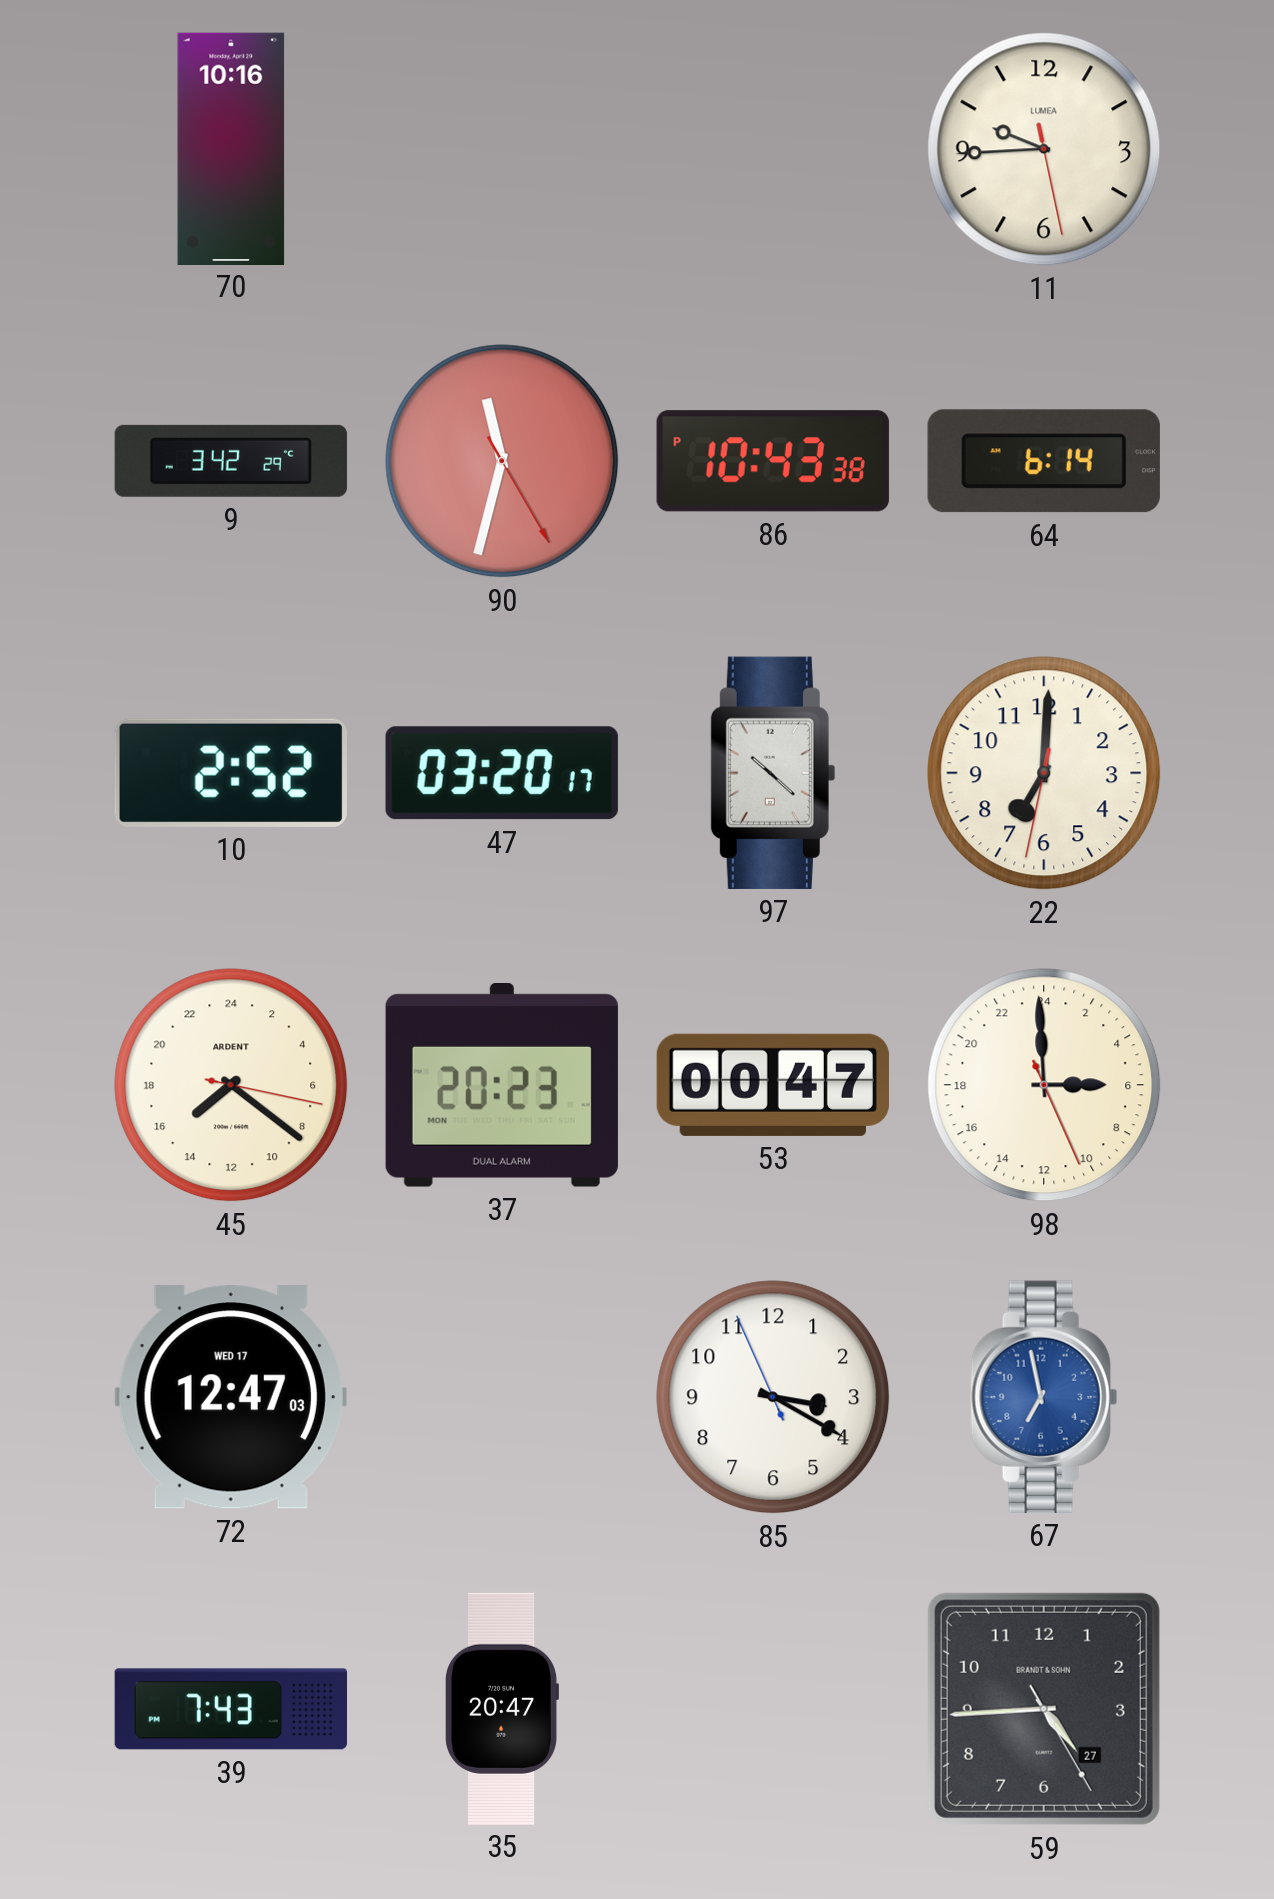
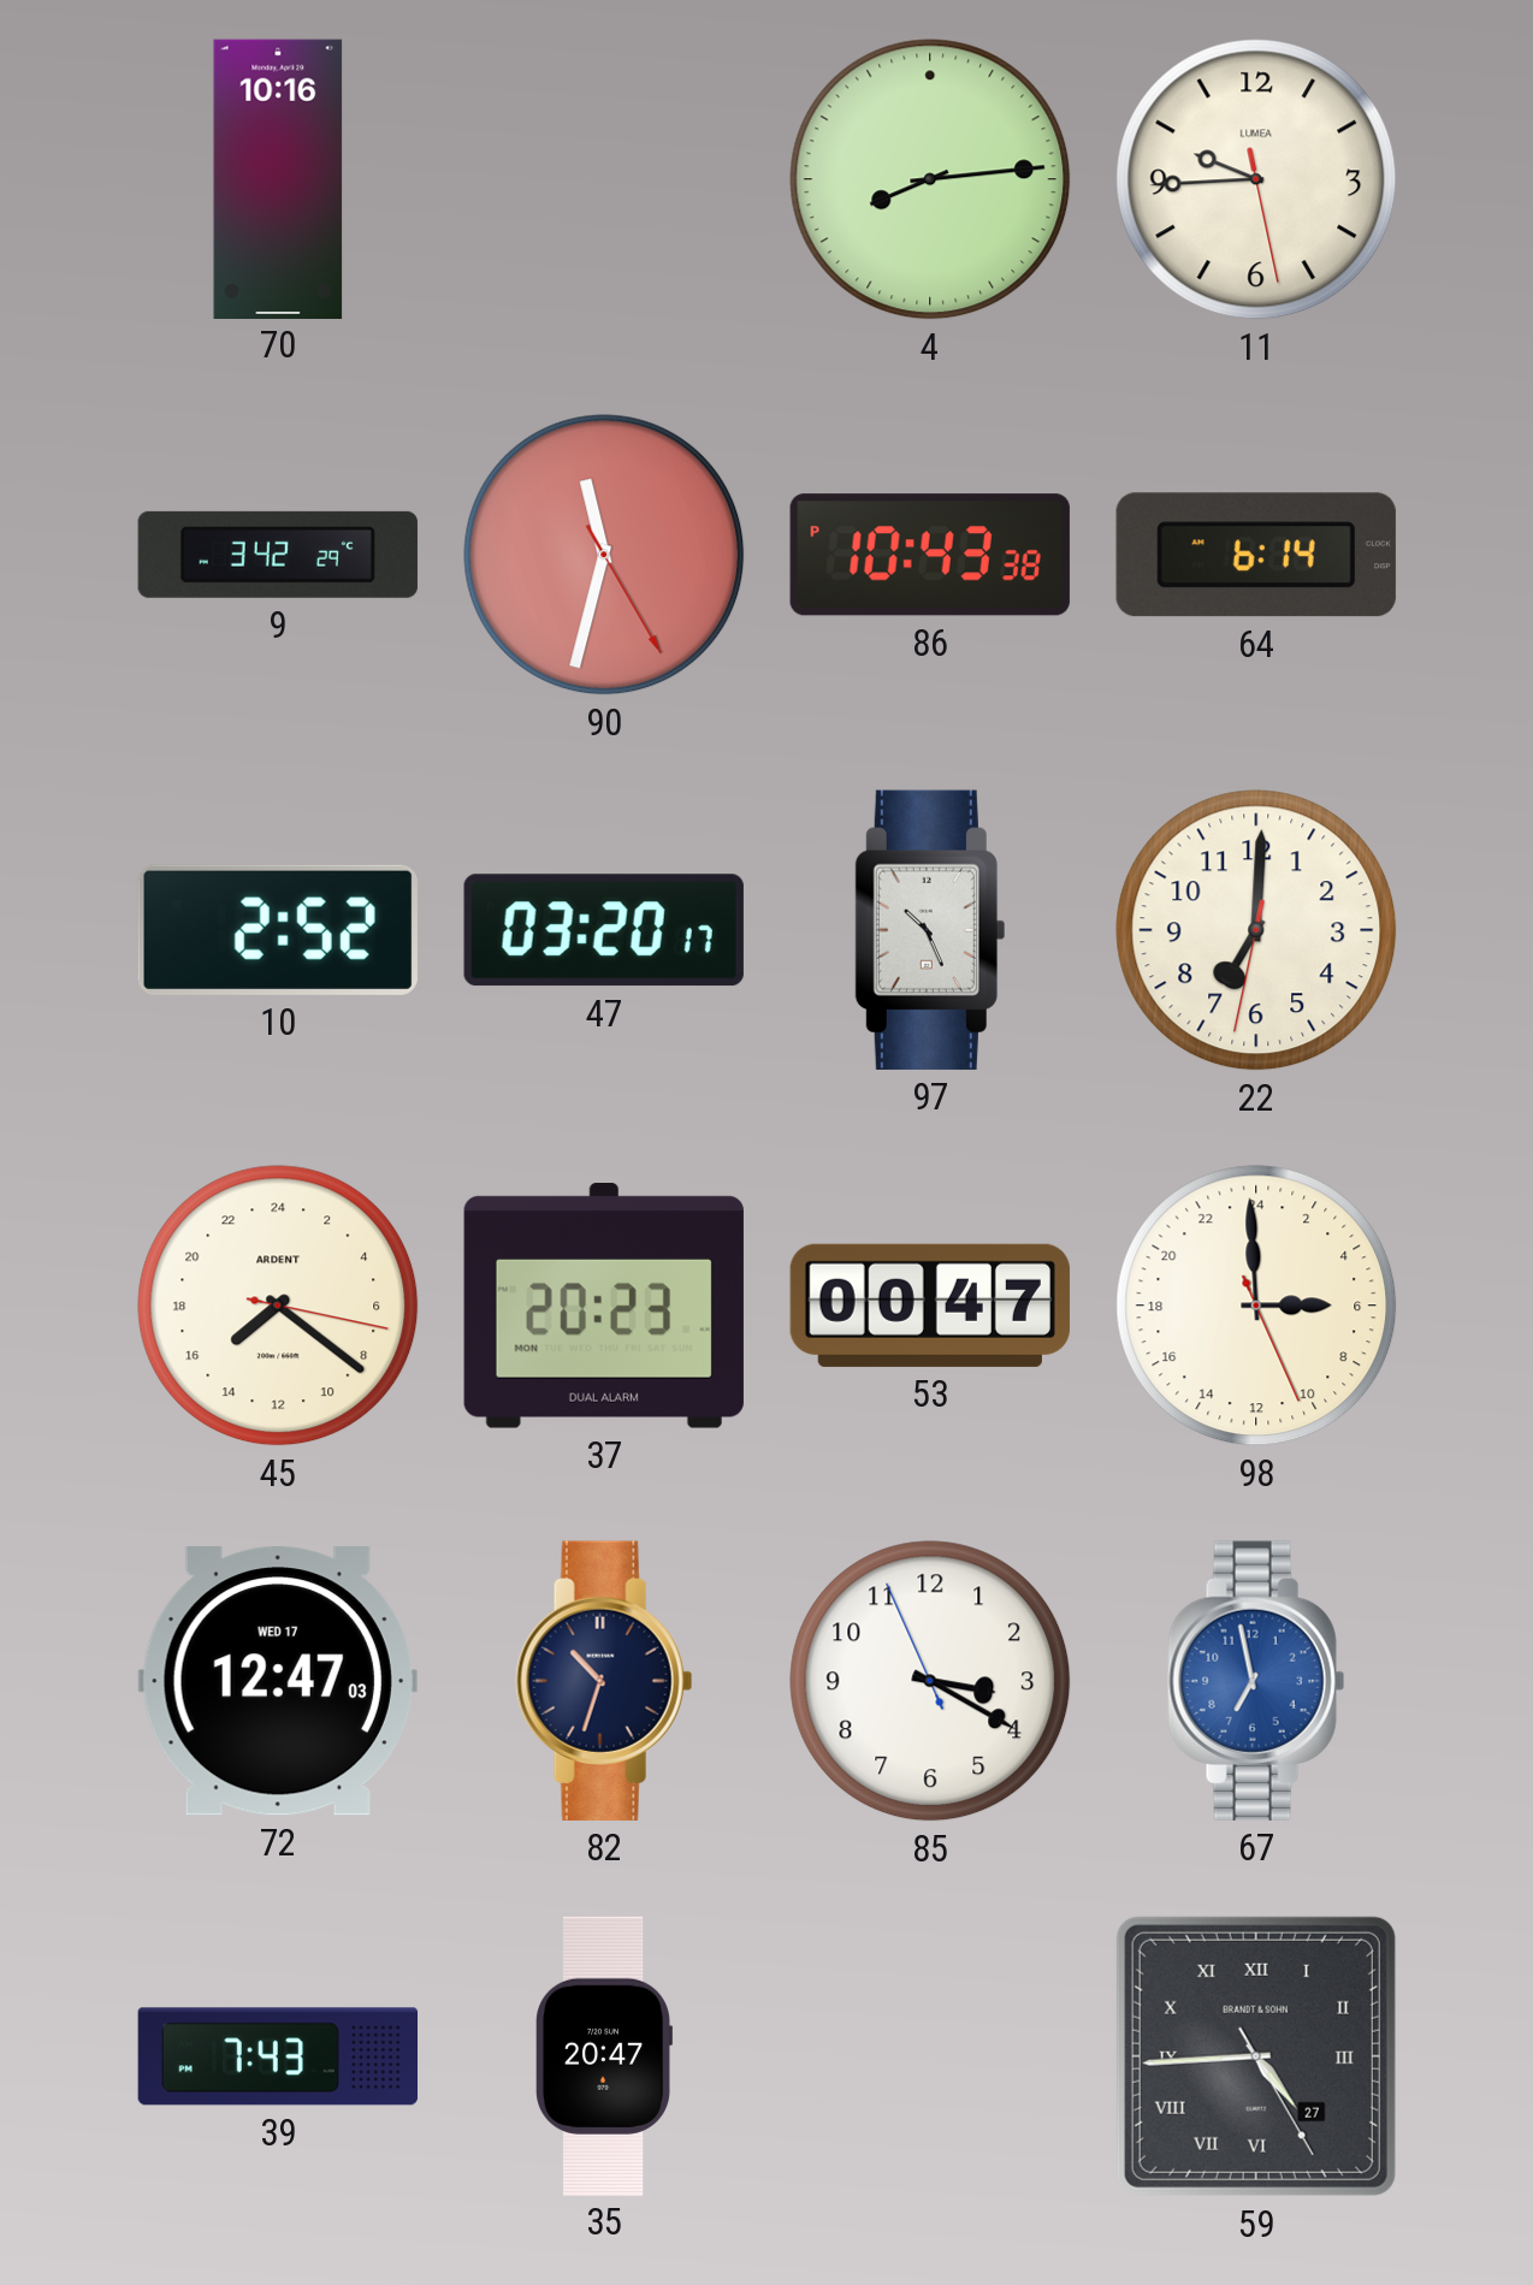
4: none -> 8:14
97: 10:22 -> 10:26
82: none -> 10:33
59 numerals: Arabic -> Roman
